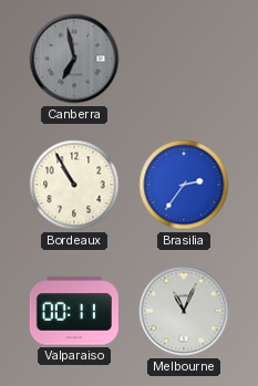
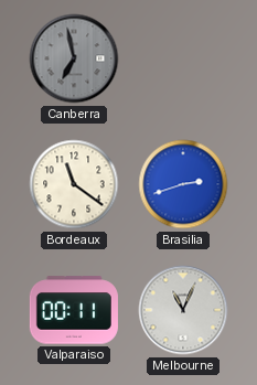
Bordeaux: 10:55 -> 11:21
Brasilia: 2:36 -> 2:42
